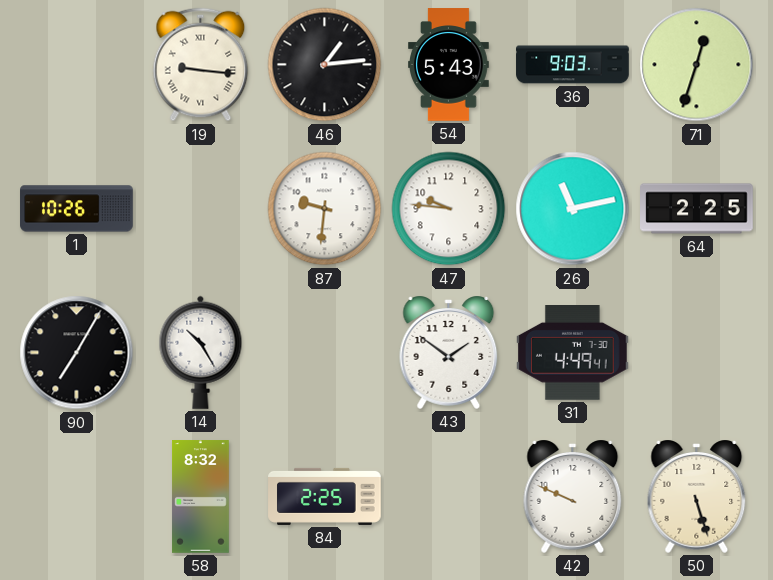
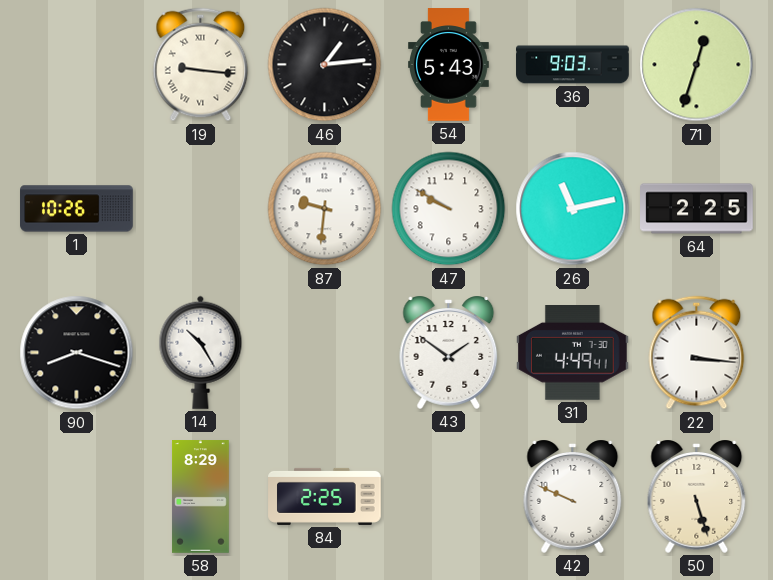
47: 9:46 -> 9:50
90: 7:05 -> 8:18
22: none -> 3:16
58: 8:32 -> 8:29
